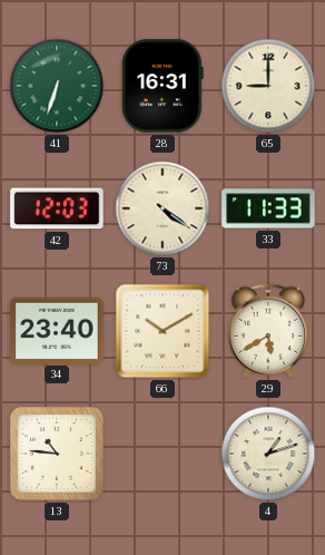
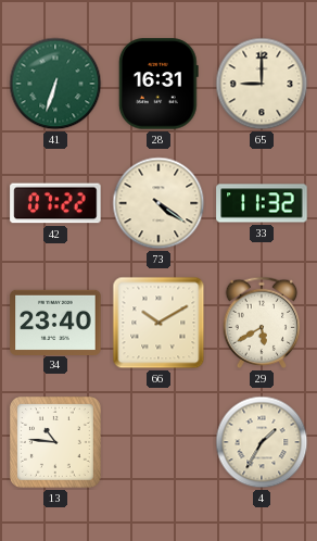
42: 12:03 -> 07:22
33: 11:33 -> 11:32
4: 1:12 -> 1:35
